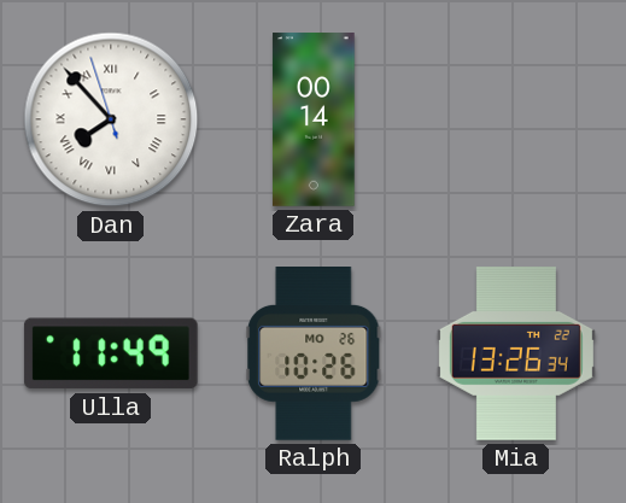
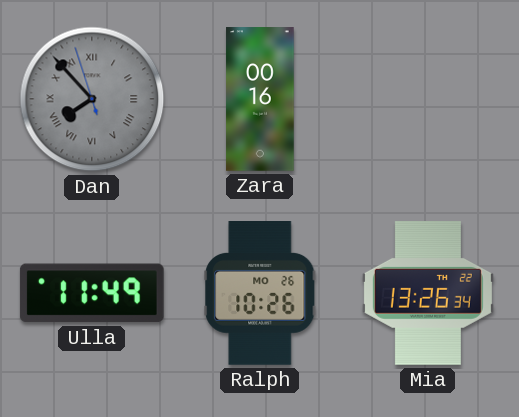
Dan dial: white -> grey
Zara: 00:14 -> 00:16
